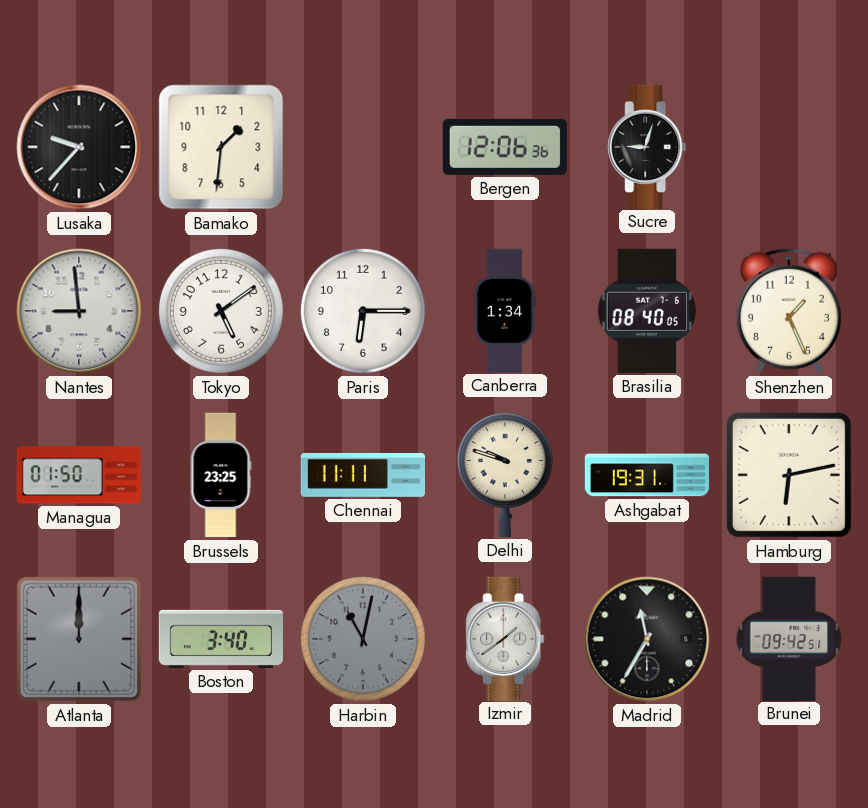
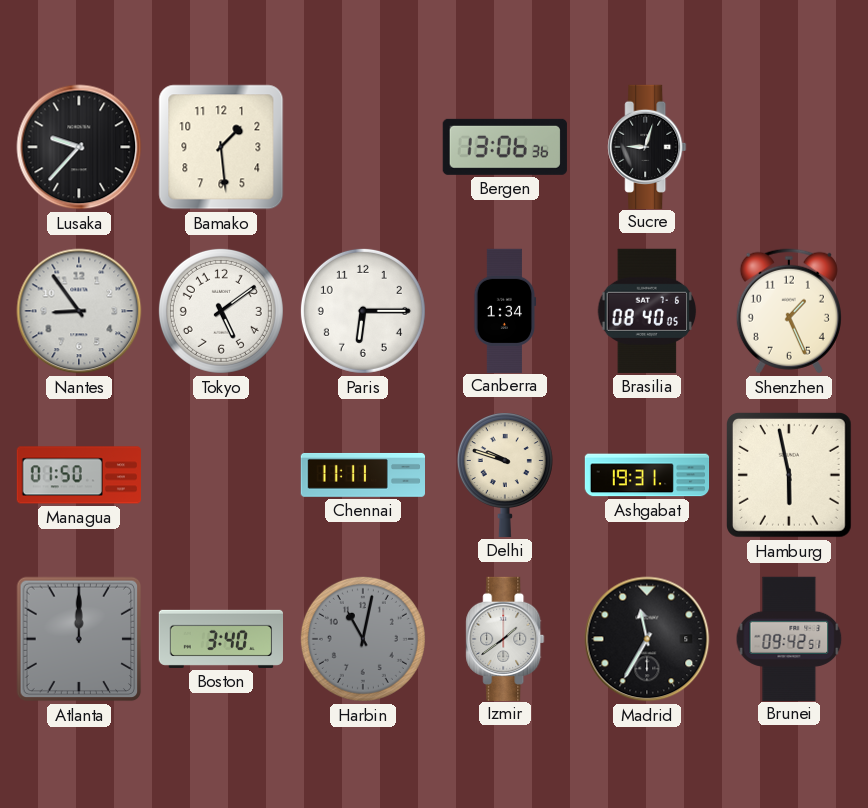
Bamako: 1:31 -> 1:29
Bergen: 12:06 -> 13:06
Nantes: 8:59 -> 8:54
Brussels: 23:25 -> none
Hamburg: 6:13 -> 5:58
